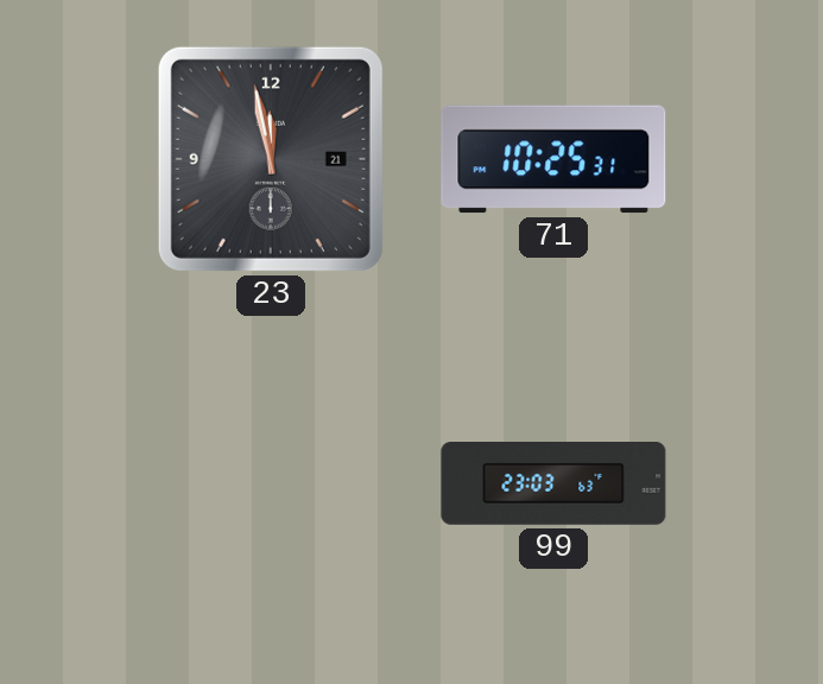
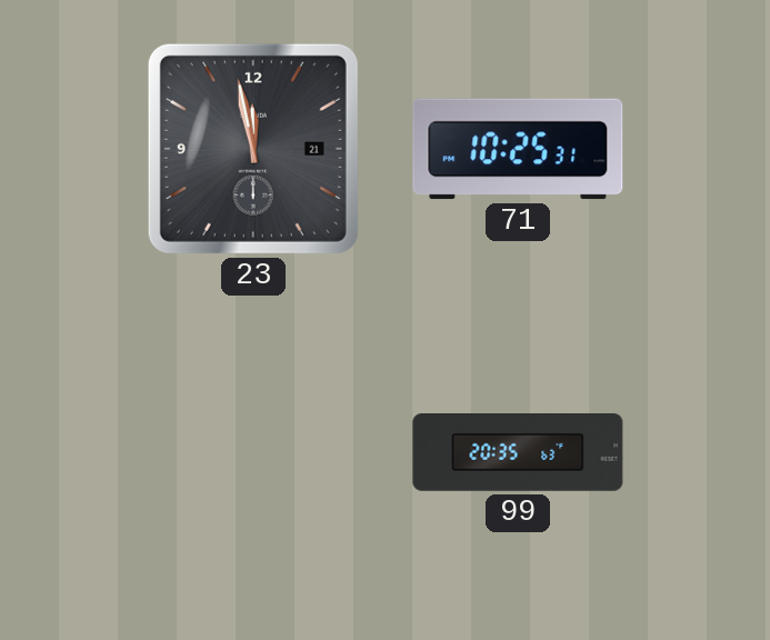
99: 23:03 -> 20:35
